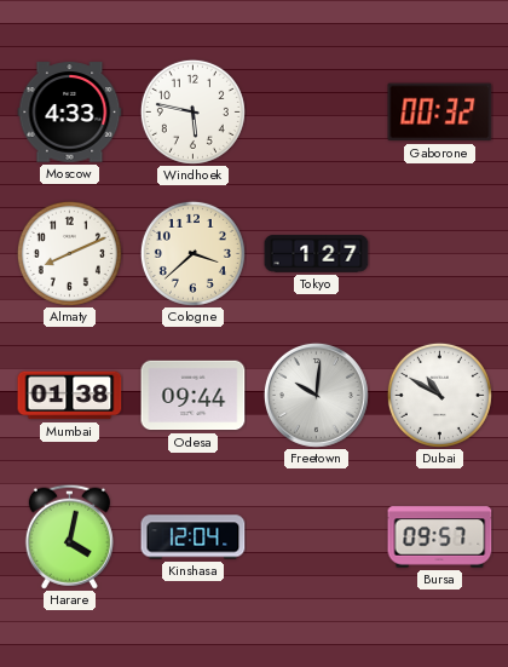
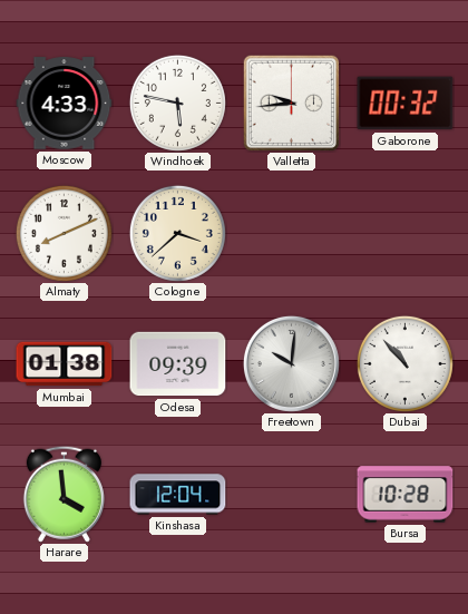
Valletta: none -> 9:44
Tokyo: 1:27 -> none
Odesa: 09:44 -> 09:39
Dubai: 10:50 -> 10:53
Harare: 4:02 -> 3:59
Bursa: 09:57 -> 10:28
